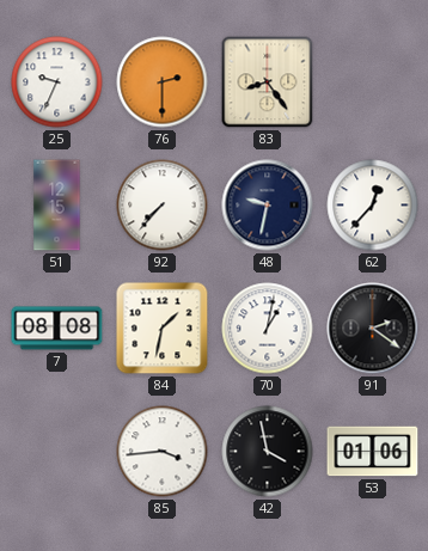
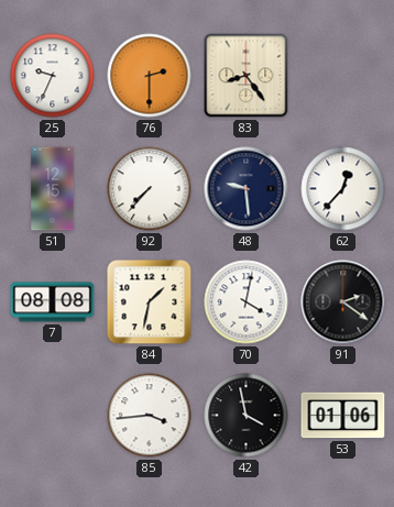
48: 9:32 -> 9:29
70: 1:02 -> 4:02
